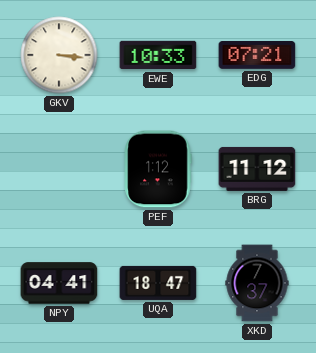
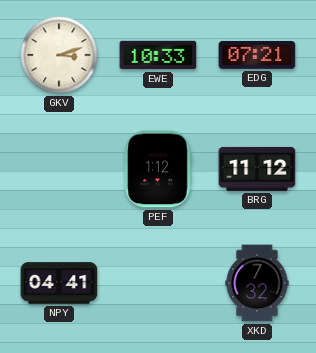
GKV: 3:16 -> 3:12
UQA: 18:47 -> none
XKD: 7:37 -> 7:32
